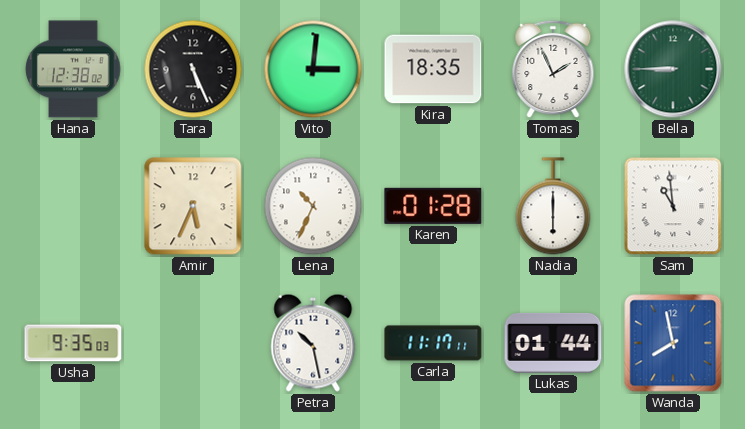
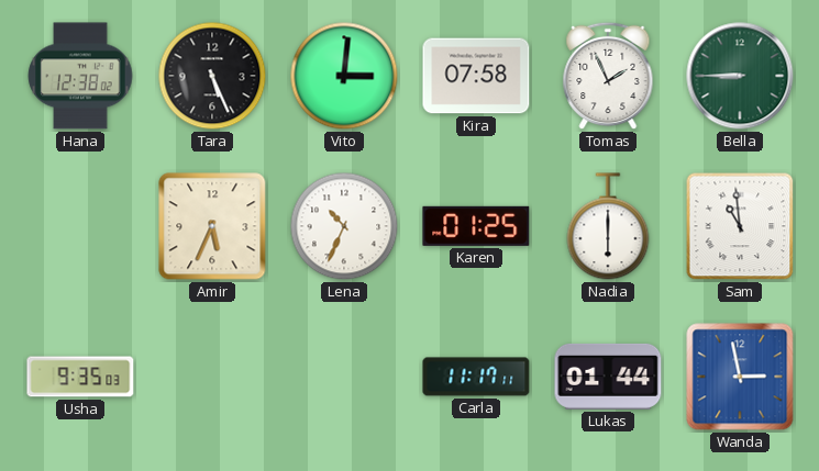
Kira: 18:35 -> 07:58
Karen: 01:28 -> 01:25
Petra: 10:28 -> none
Wanda: 7:58 -> 2:58
